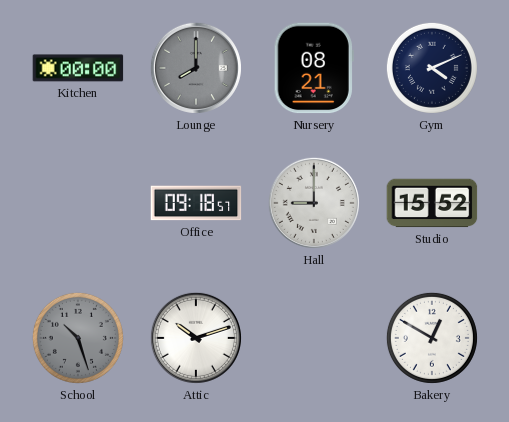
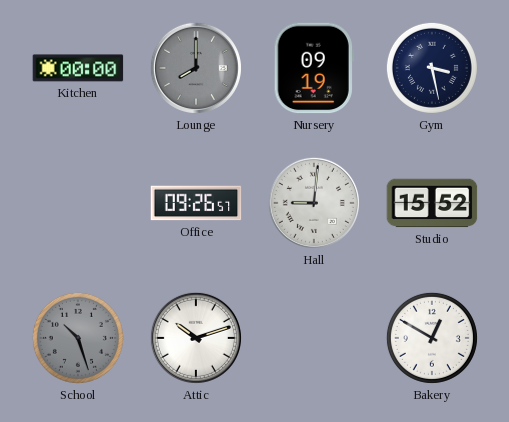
Nursery: 08:21 -> 09:19
Gym: 4:11 -> 3:28
Office: 09:18 -> 09:26
Hall: 9:00 -> 9:01
